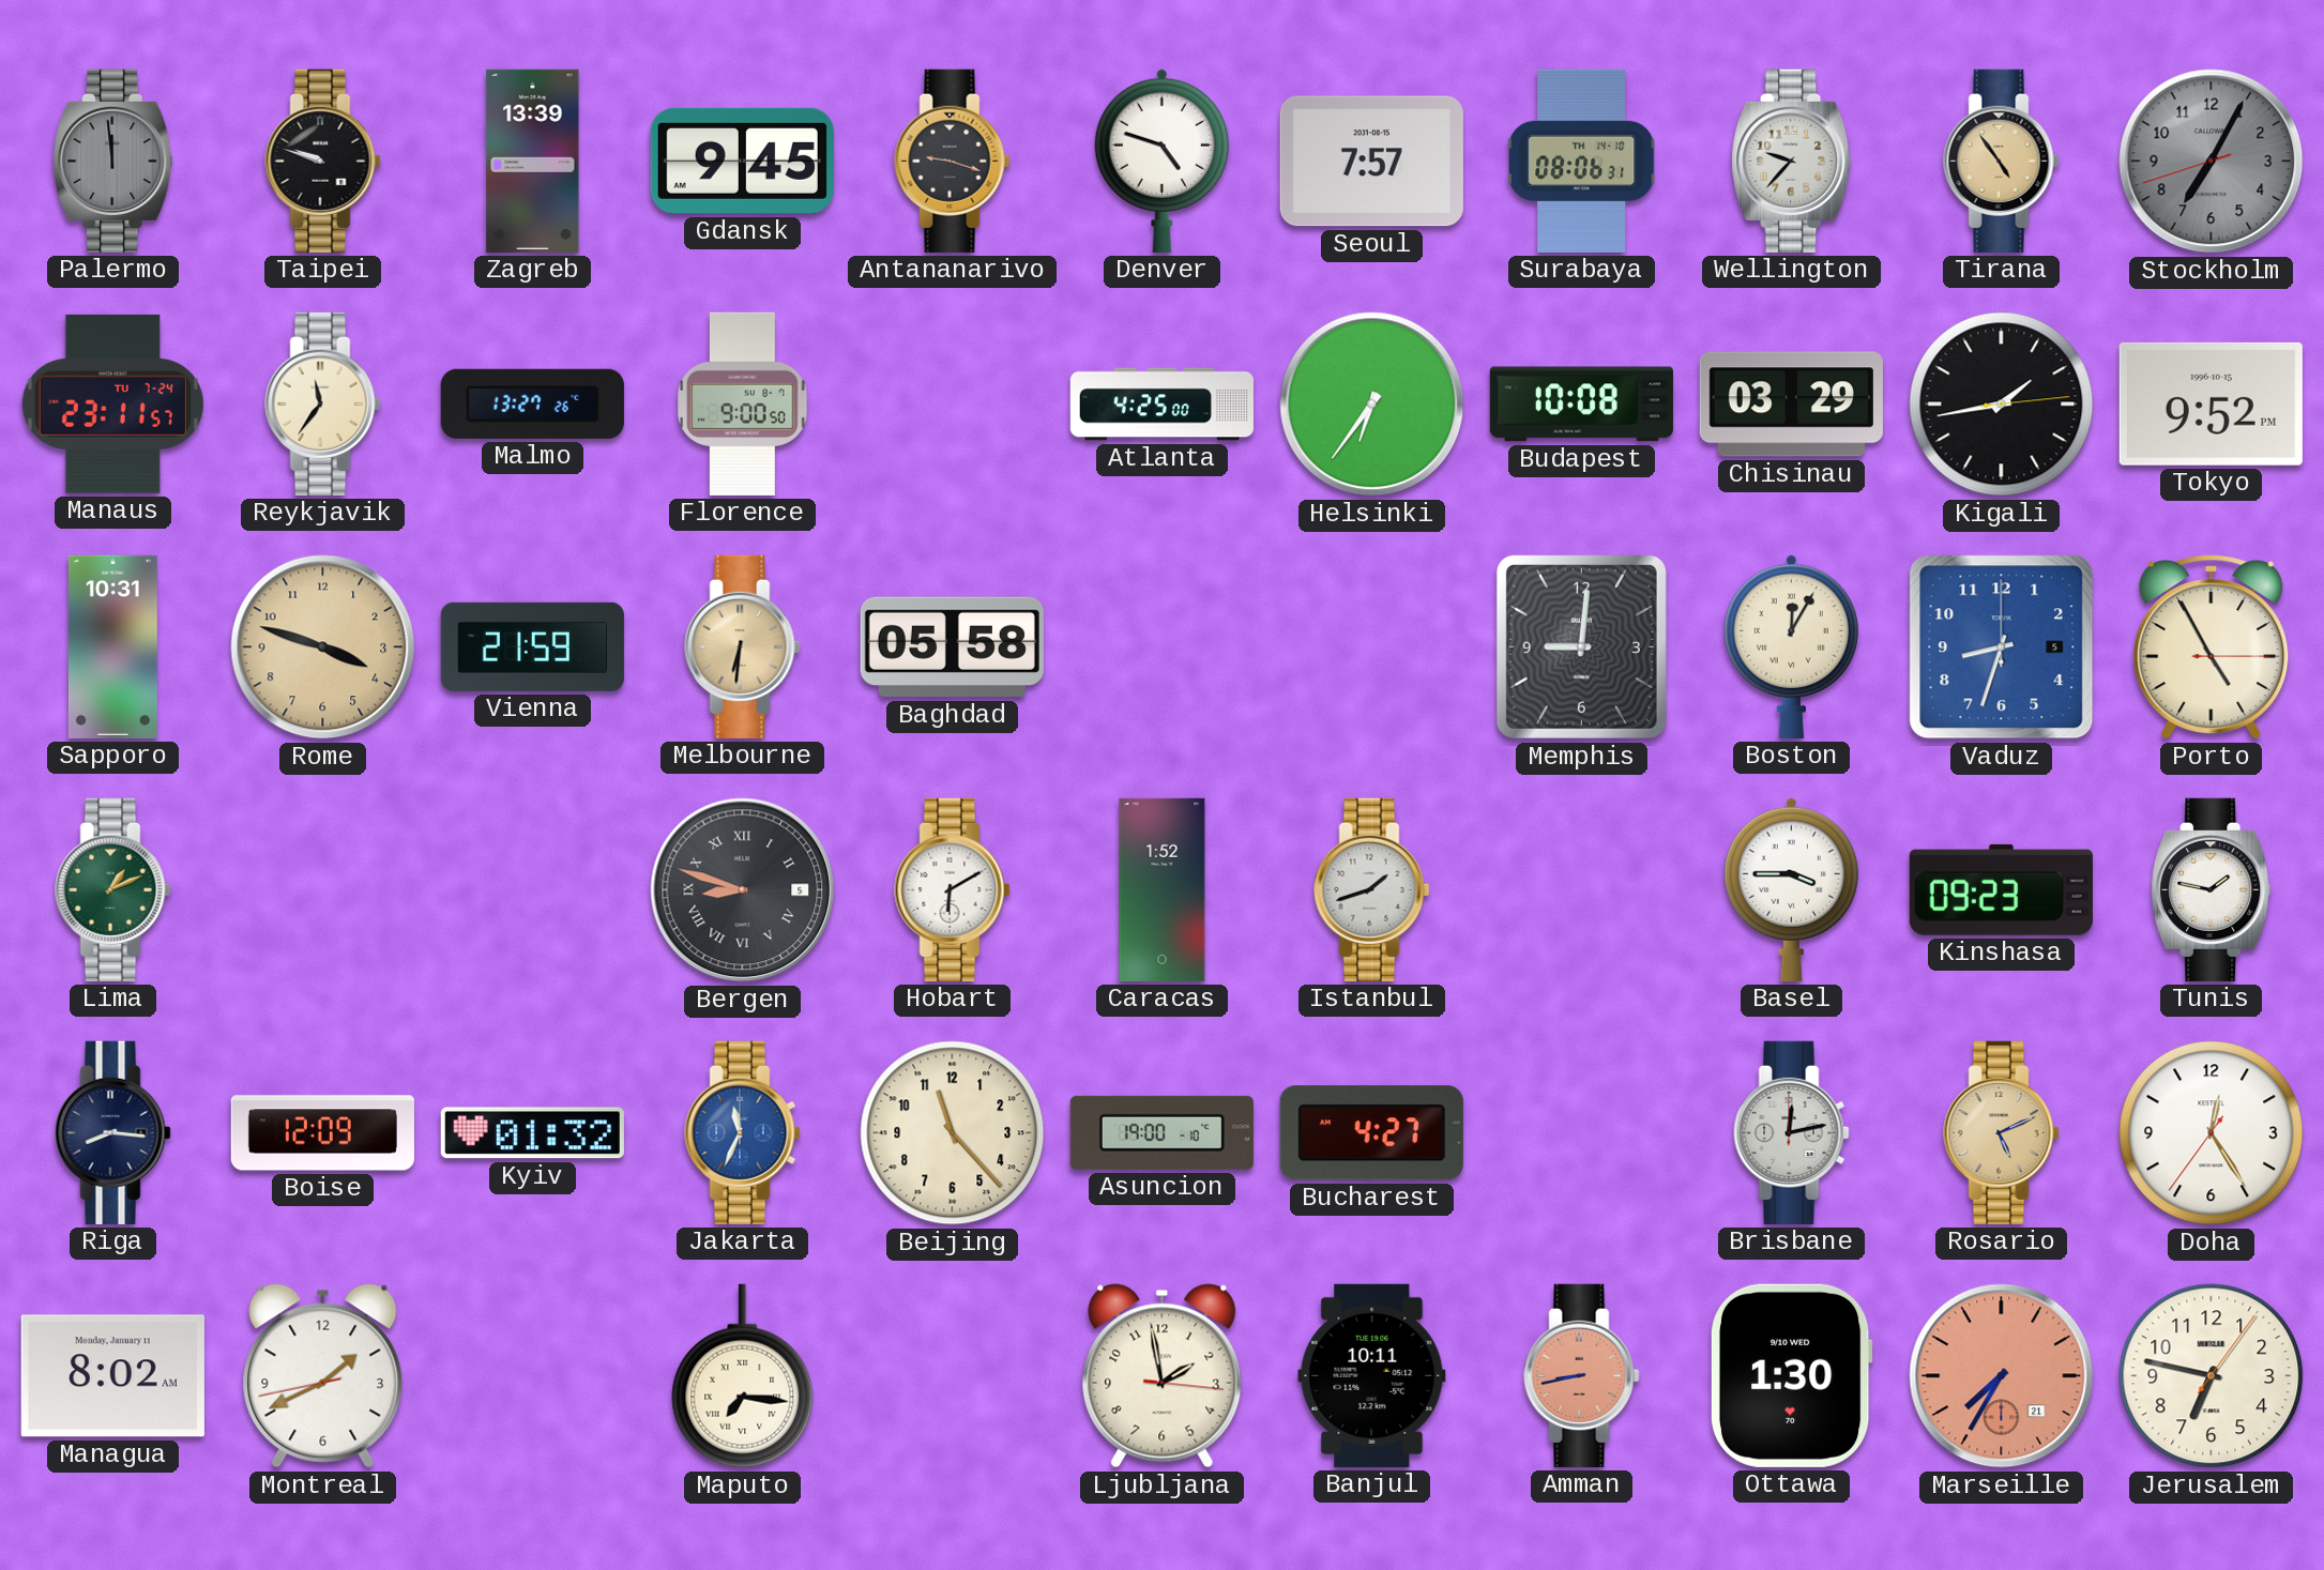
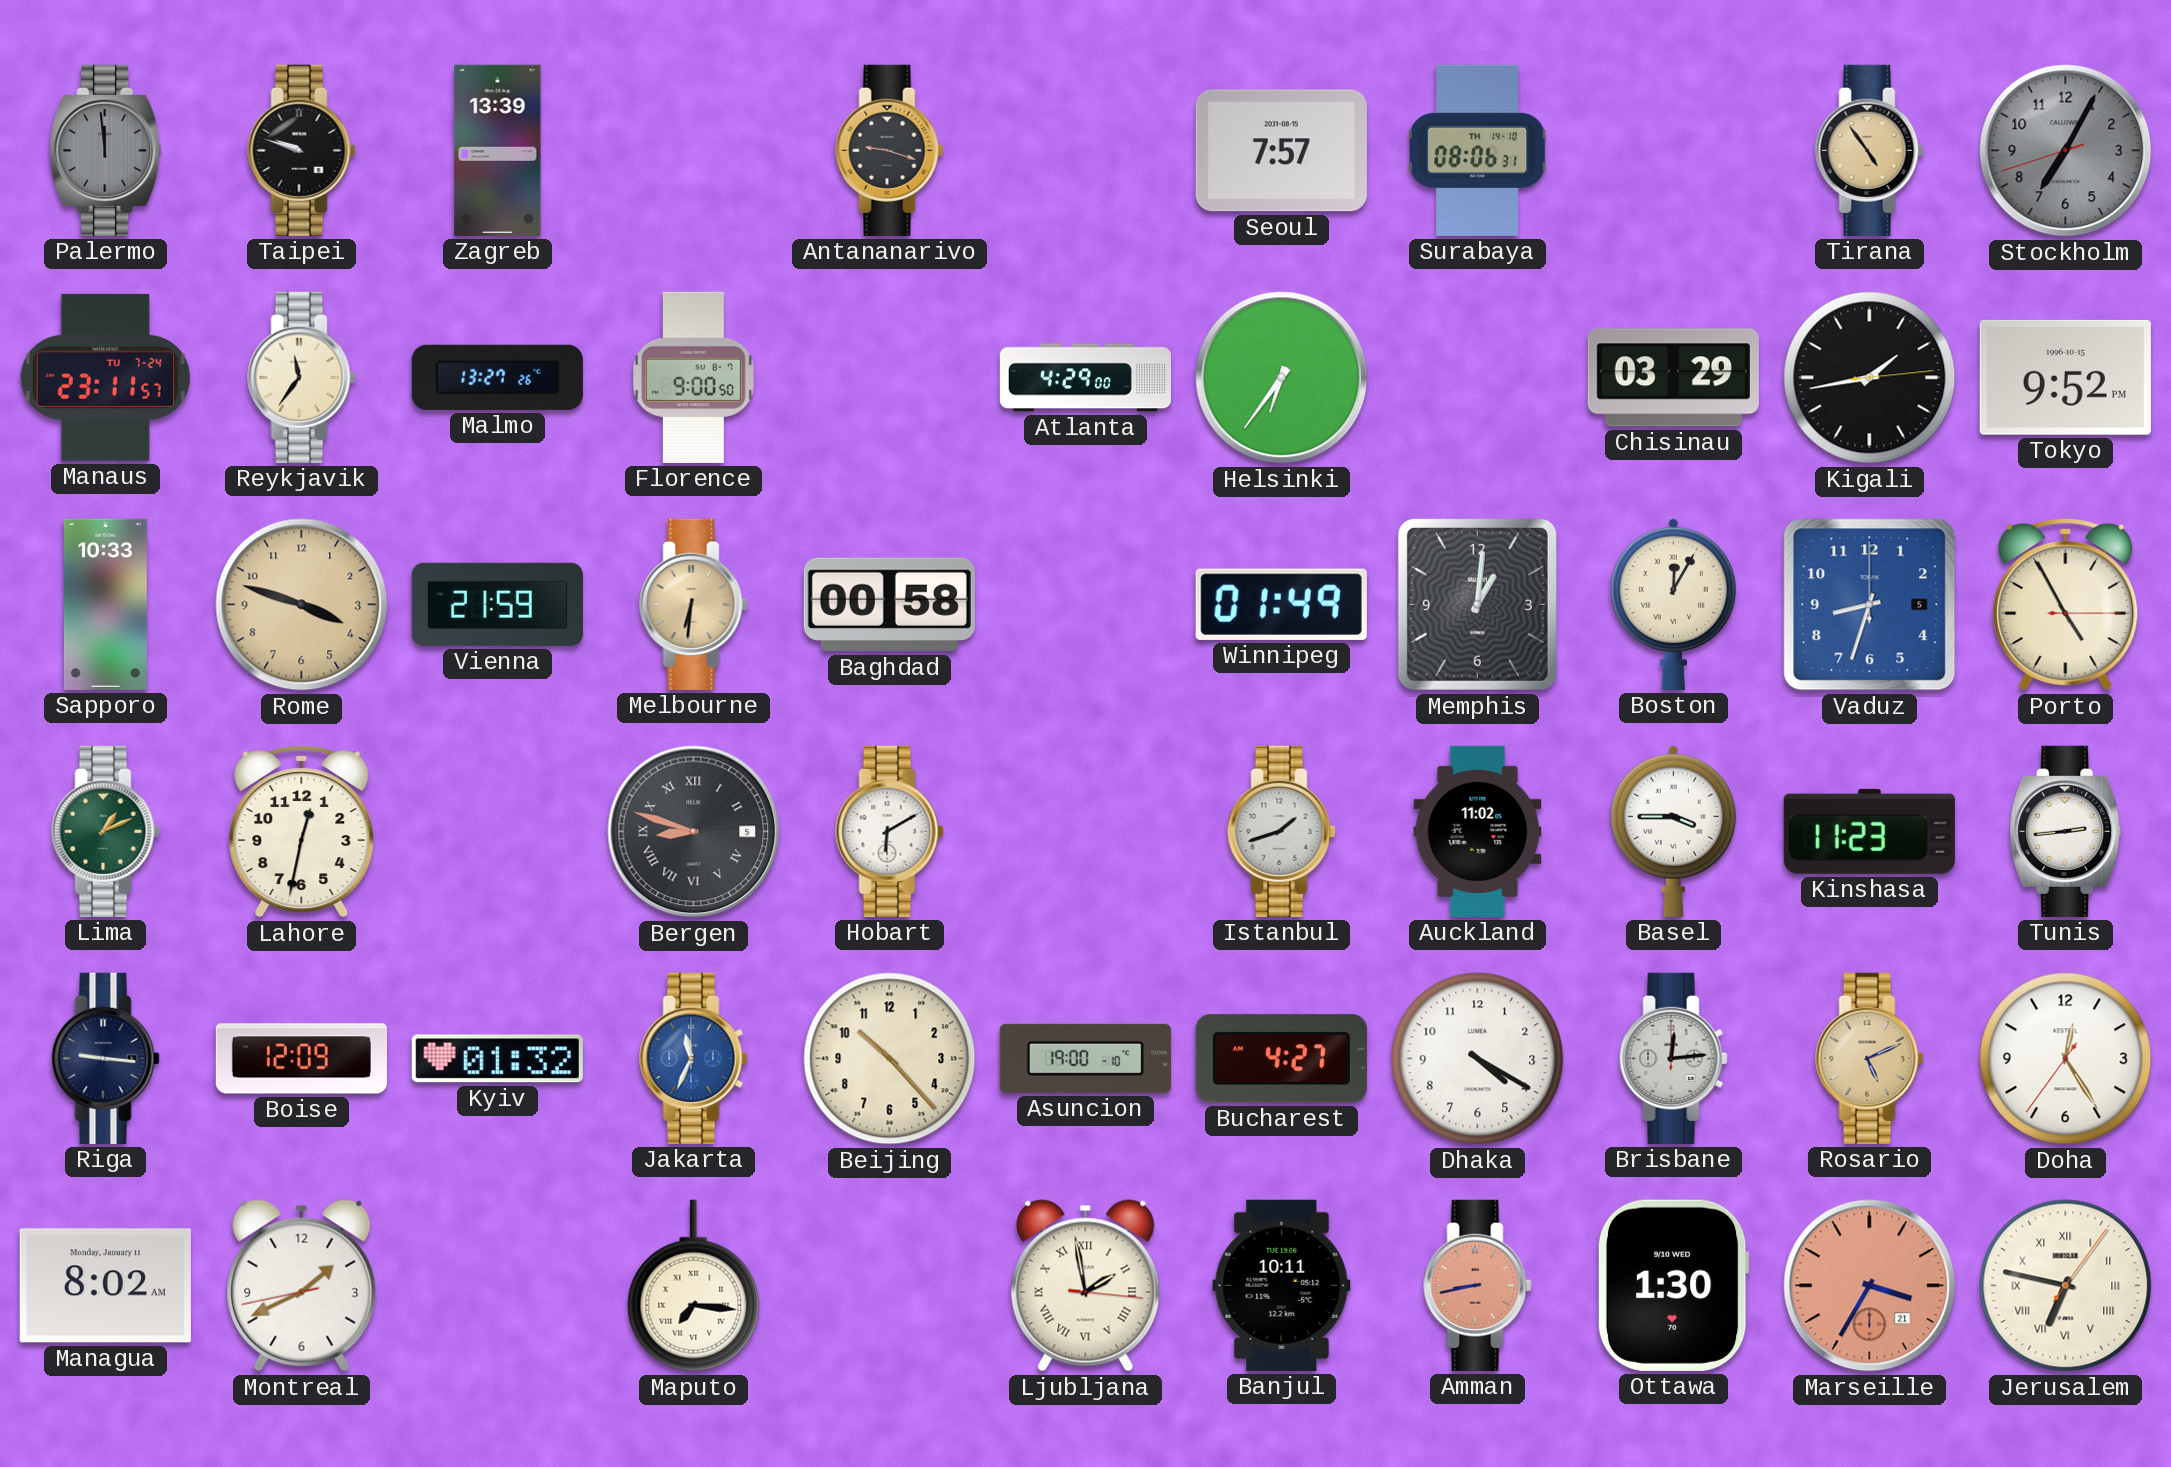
Gdansk: 9:45 -> none
Denver: 4:48 -> none
Wellington: 9:37 -> none
Atlanta: 4:25 -> 4:29
Budapest: 10:08 -> none
Sapporo: 10:31 -> 10:33
Baghdad: 05:58 -> 00:58
Winnipeg: none -> 01:49
Memphis: 9:01 -> 1:01
Lahore: none -> 12:32
Caracas: 1:52 -> none
Auckland: none -> 11:02
Kinshasa: 09:23 -> 11:23
Tunis: 1:47 -> 2:44
Riga: 8:16 -> 9:16
Beijing: 11:23 -> 10:23
Dhaka: none -> 4:20
Brisbane: 12:13 -> 12:14
Ljubljana numerals: Arabic -> Roman
Marseille: 7:35 -> 3:35
Jerusalem numerals: Arabic -> Roman
